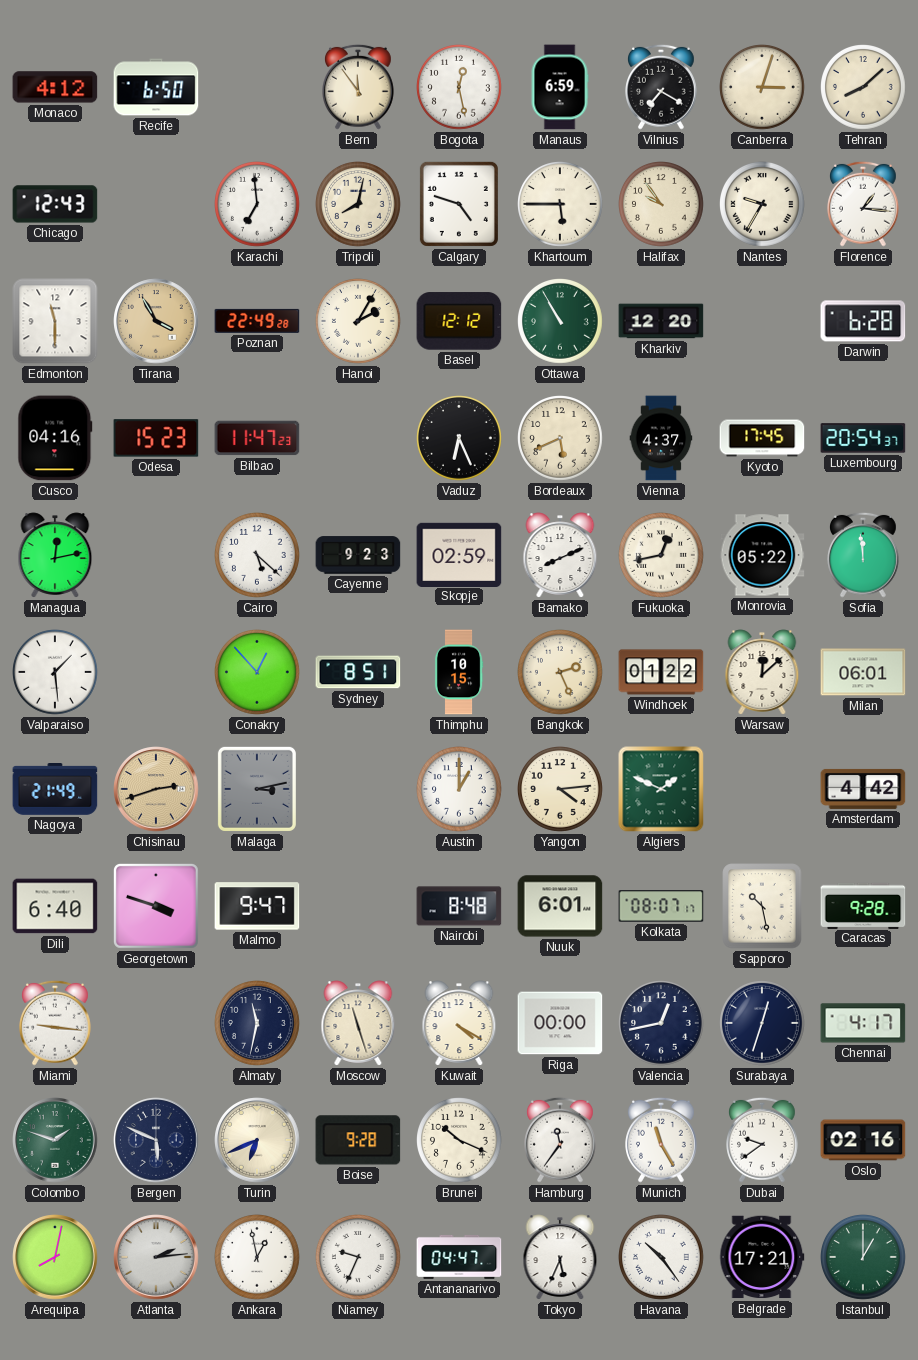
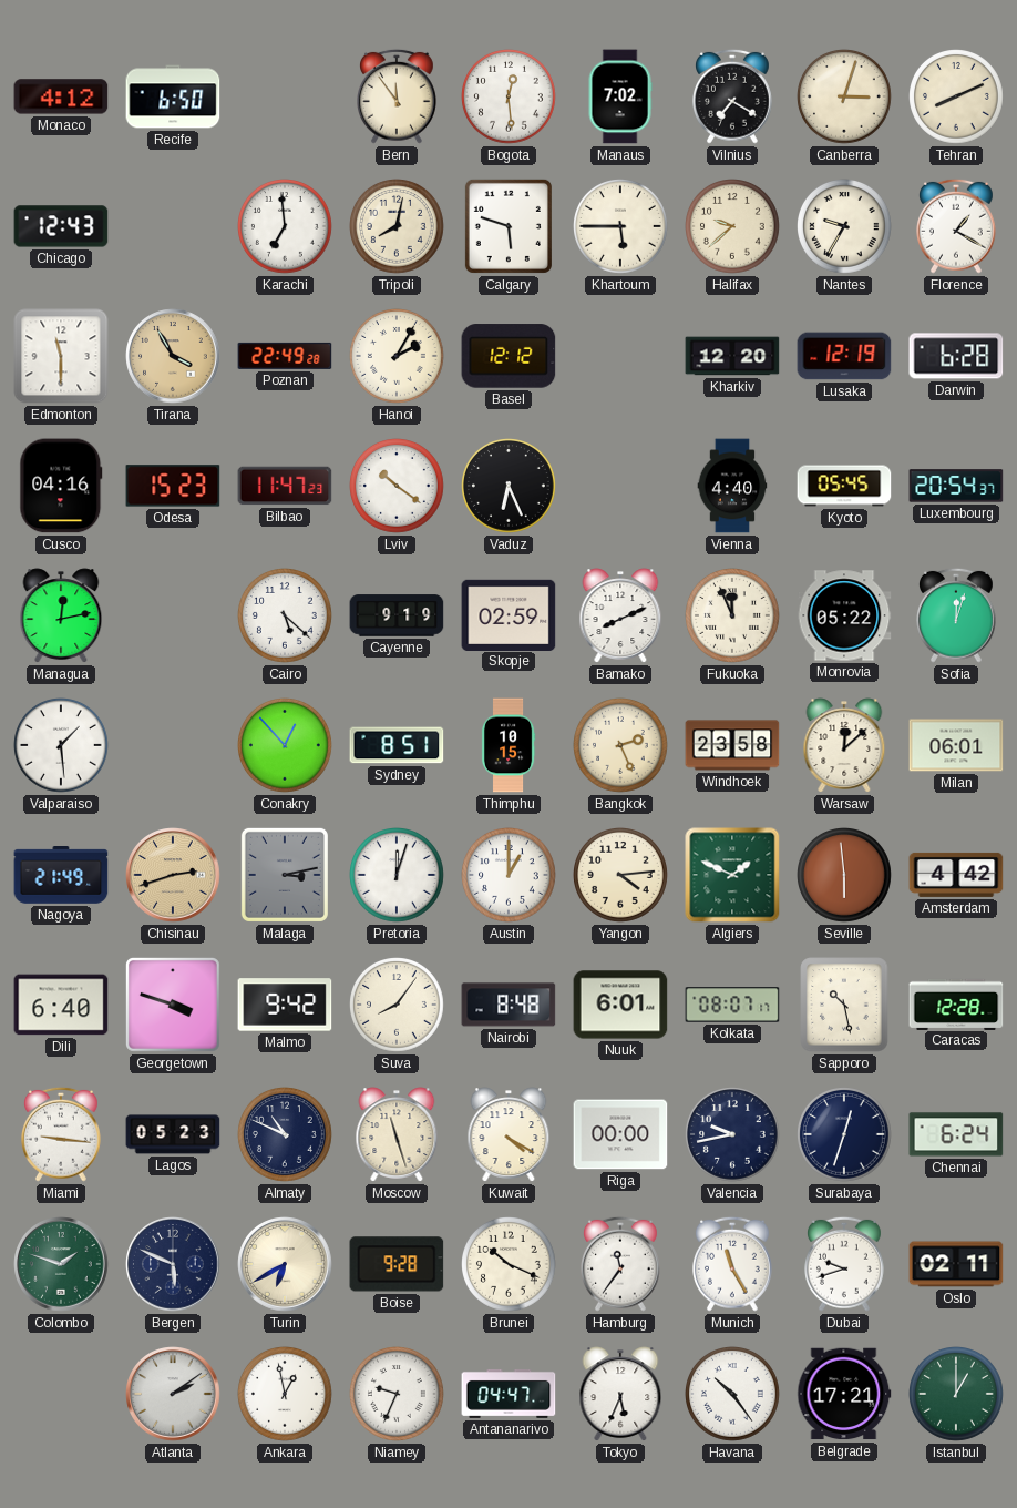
Bogota: 12:28 -> 12:29
Manaus: 6:59 -> 7:02
Tehran: 8:08 -> 8:11
Calgary: 4:48 -> 5:48
Halifax: 9:54 -> 9:38
Florence: 1:16 -> 1:20
Ottawa: 10:55 -> none
Lusaka: none -> 12:19
Lviv: none -> 10:21
Bordeaux: 5:41 -> none
Vienna: 4:37 -> 4:40
Kyoto: 17:45 -> 05:45
Cayenne: 9:23 -> 9:19
Fukuoka: 12:43 -> 11:56
Sofia: 11:59 -> 12:03
Windhoek: 01:22 -> 23:58
Pretoria: none -> 12:03
Seville: none -> 5:59
Malmo: 9:47 -> 9:42
Suva: none -> 8:06
Caracas: 9:28 -> 12:28
Lagos: none -> 05:23
Almaty: 11:32 -> 10:49
Valencia: 12:43 -> 9:43
Chennai: 4:17 -> 6:24
Turin: 6:41 -> 6:40
Dubai: 9:39 -> 9:42
Oslo: 02:16 -> 02:11
Arequipa: 8:02 -> none
Atlanta: 2:14 -> 2:09
